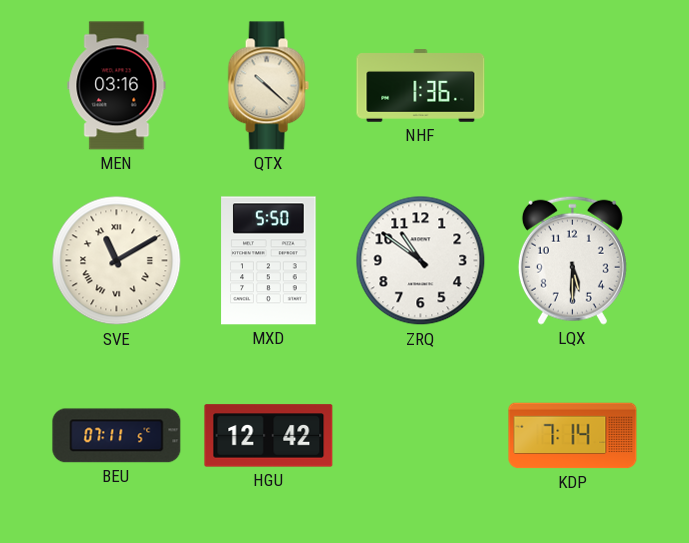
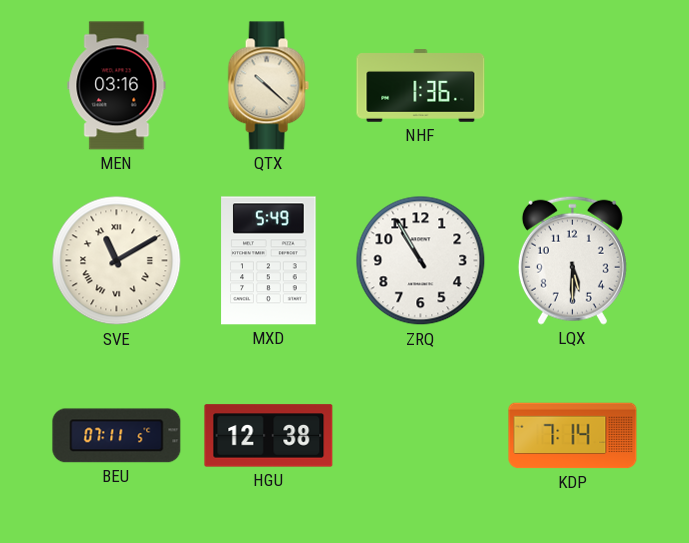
MXD: 5:50 -> 5:49
ZRQ: 10:51 -> 10:55
HGU: 12:42 -> 12:38
